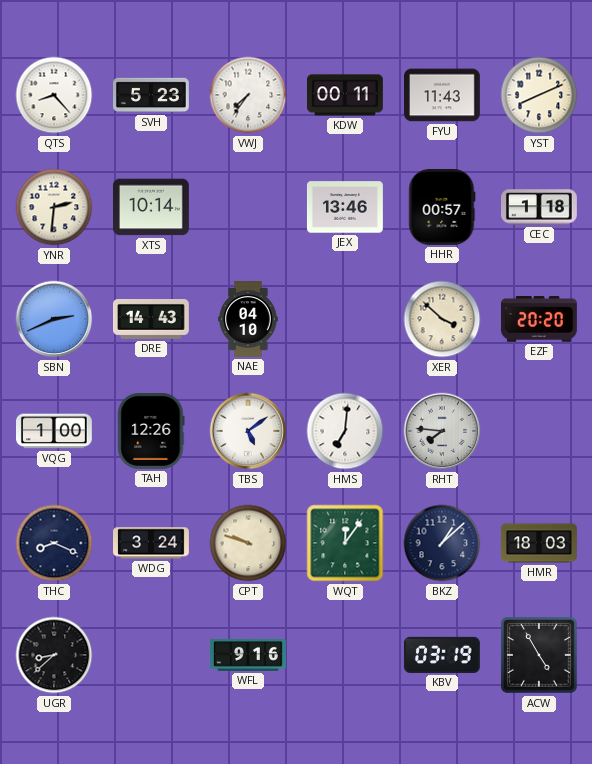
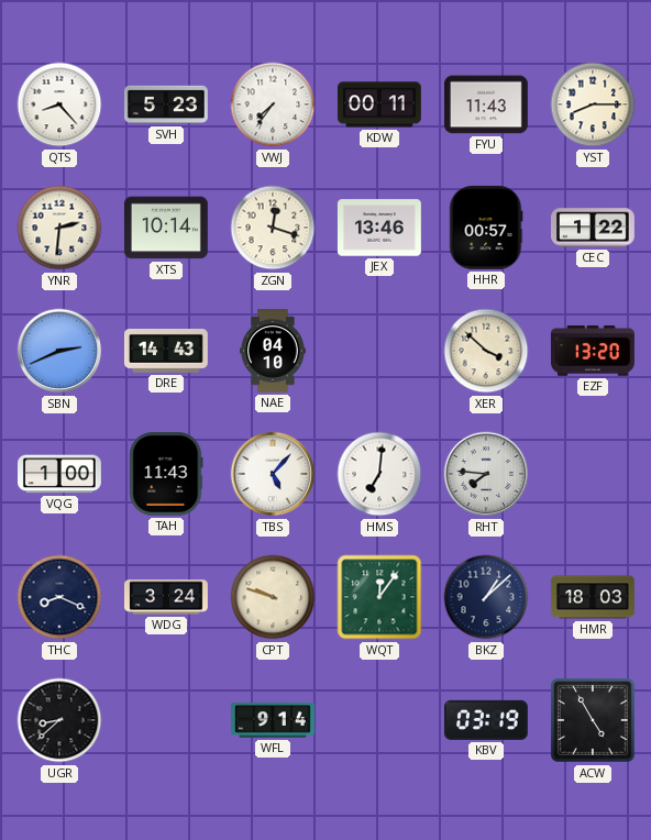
YST: 8:11 -> 8:15
ZGN: none -> 12:18
CEC: 1:18 -> 1:22
EZF: 20:20 -> 13:20
TAH: 12:26 -> 11:43
TBS: 5:09 -> 5:07
WFL: 9:16 -> 9:14
